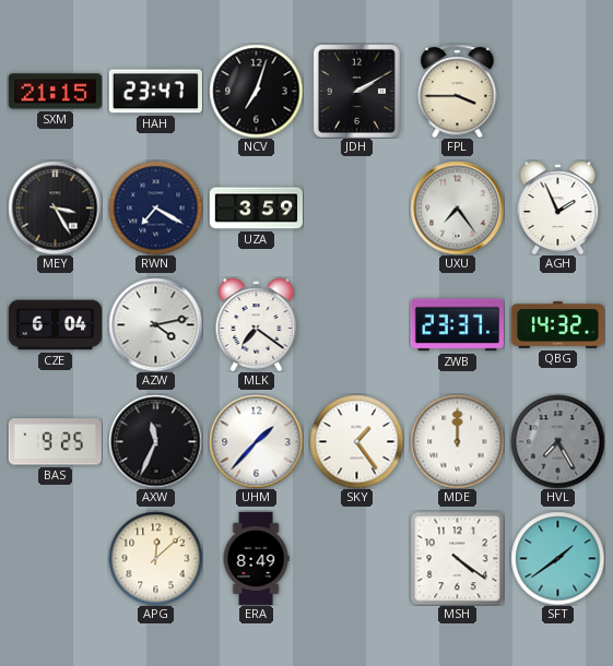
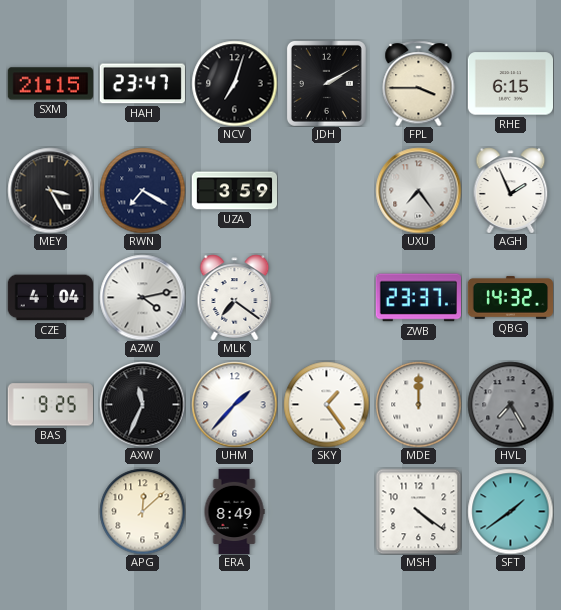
RHE: none -> 6:15
CZE: 6:04 -> 4:04
